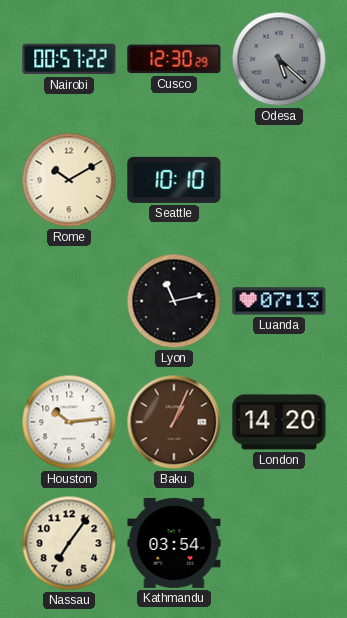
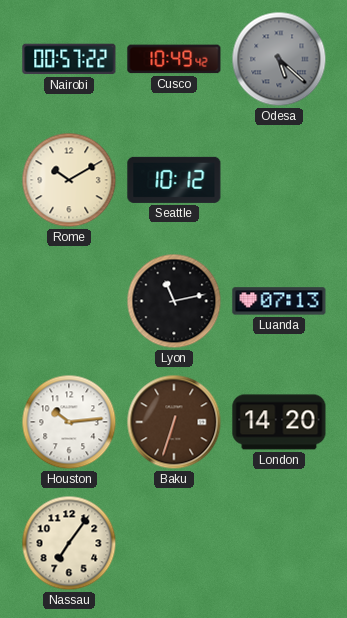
Cusco: 12:30 -> 10:49
Seattle: 10:10 -> 10:12
Baku: 1:04 -> 6:33
Kathmandu: 03:54 -> none
